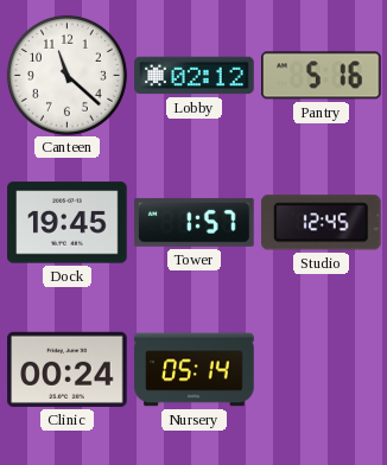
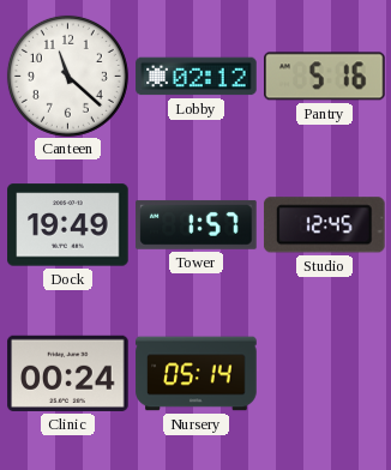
Dock: 19:45 -> 19:49
